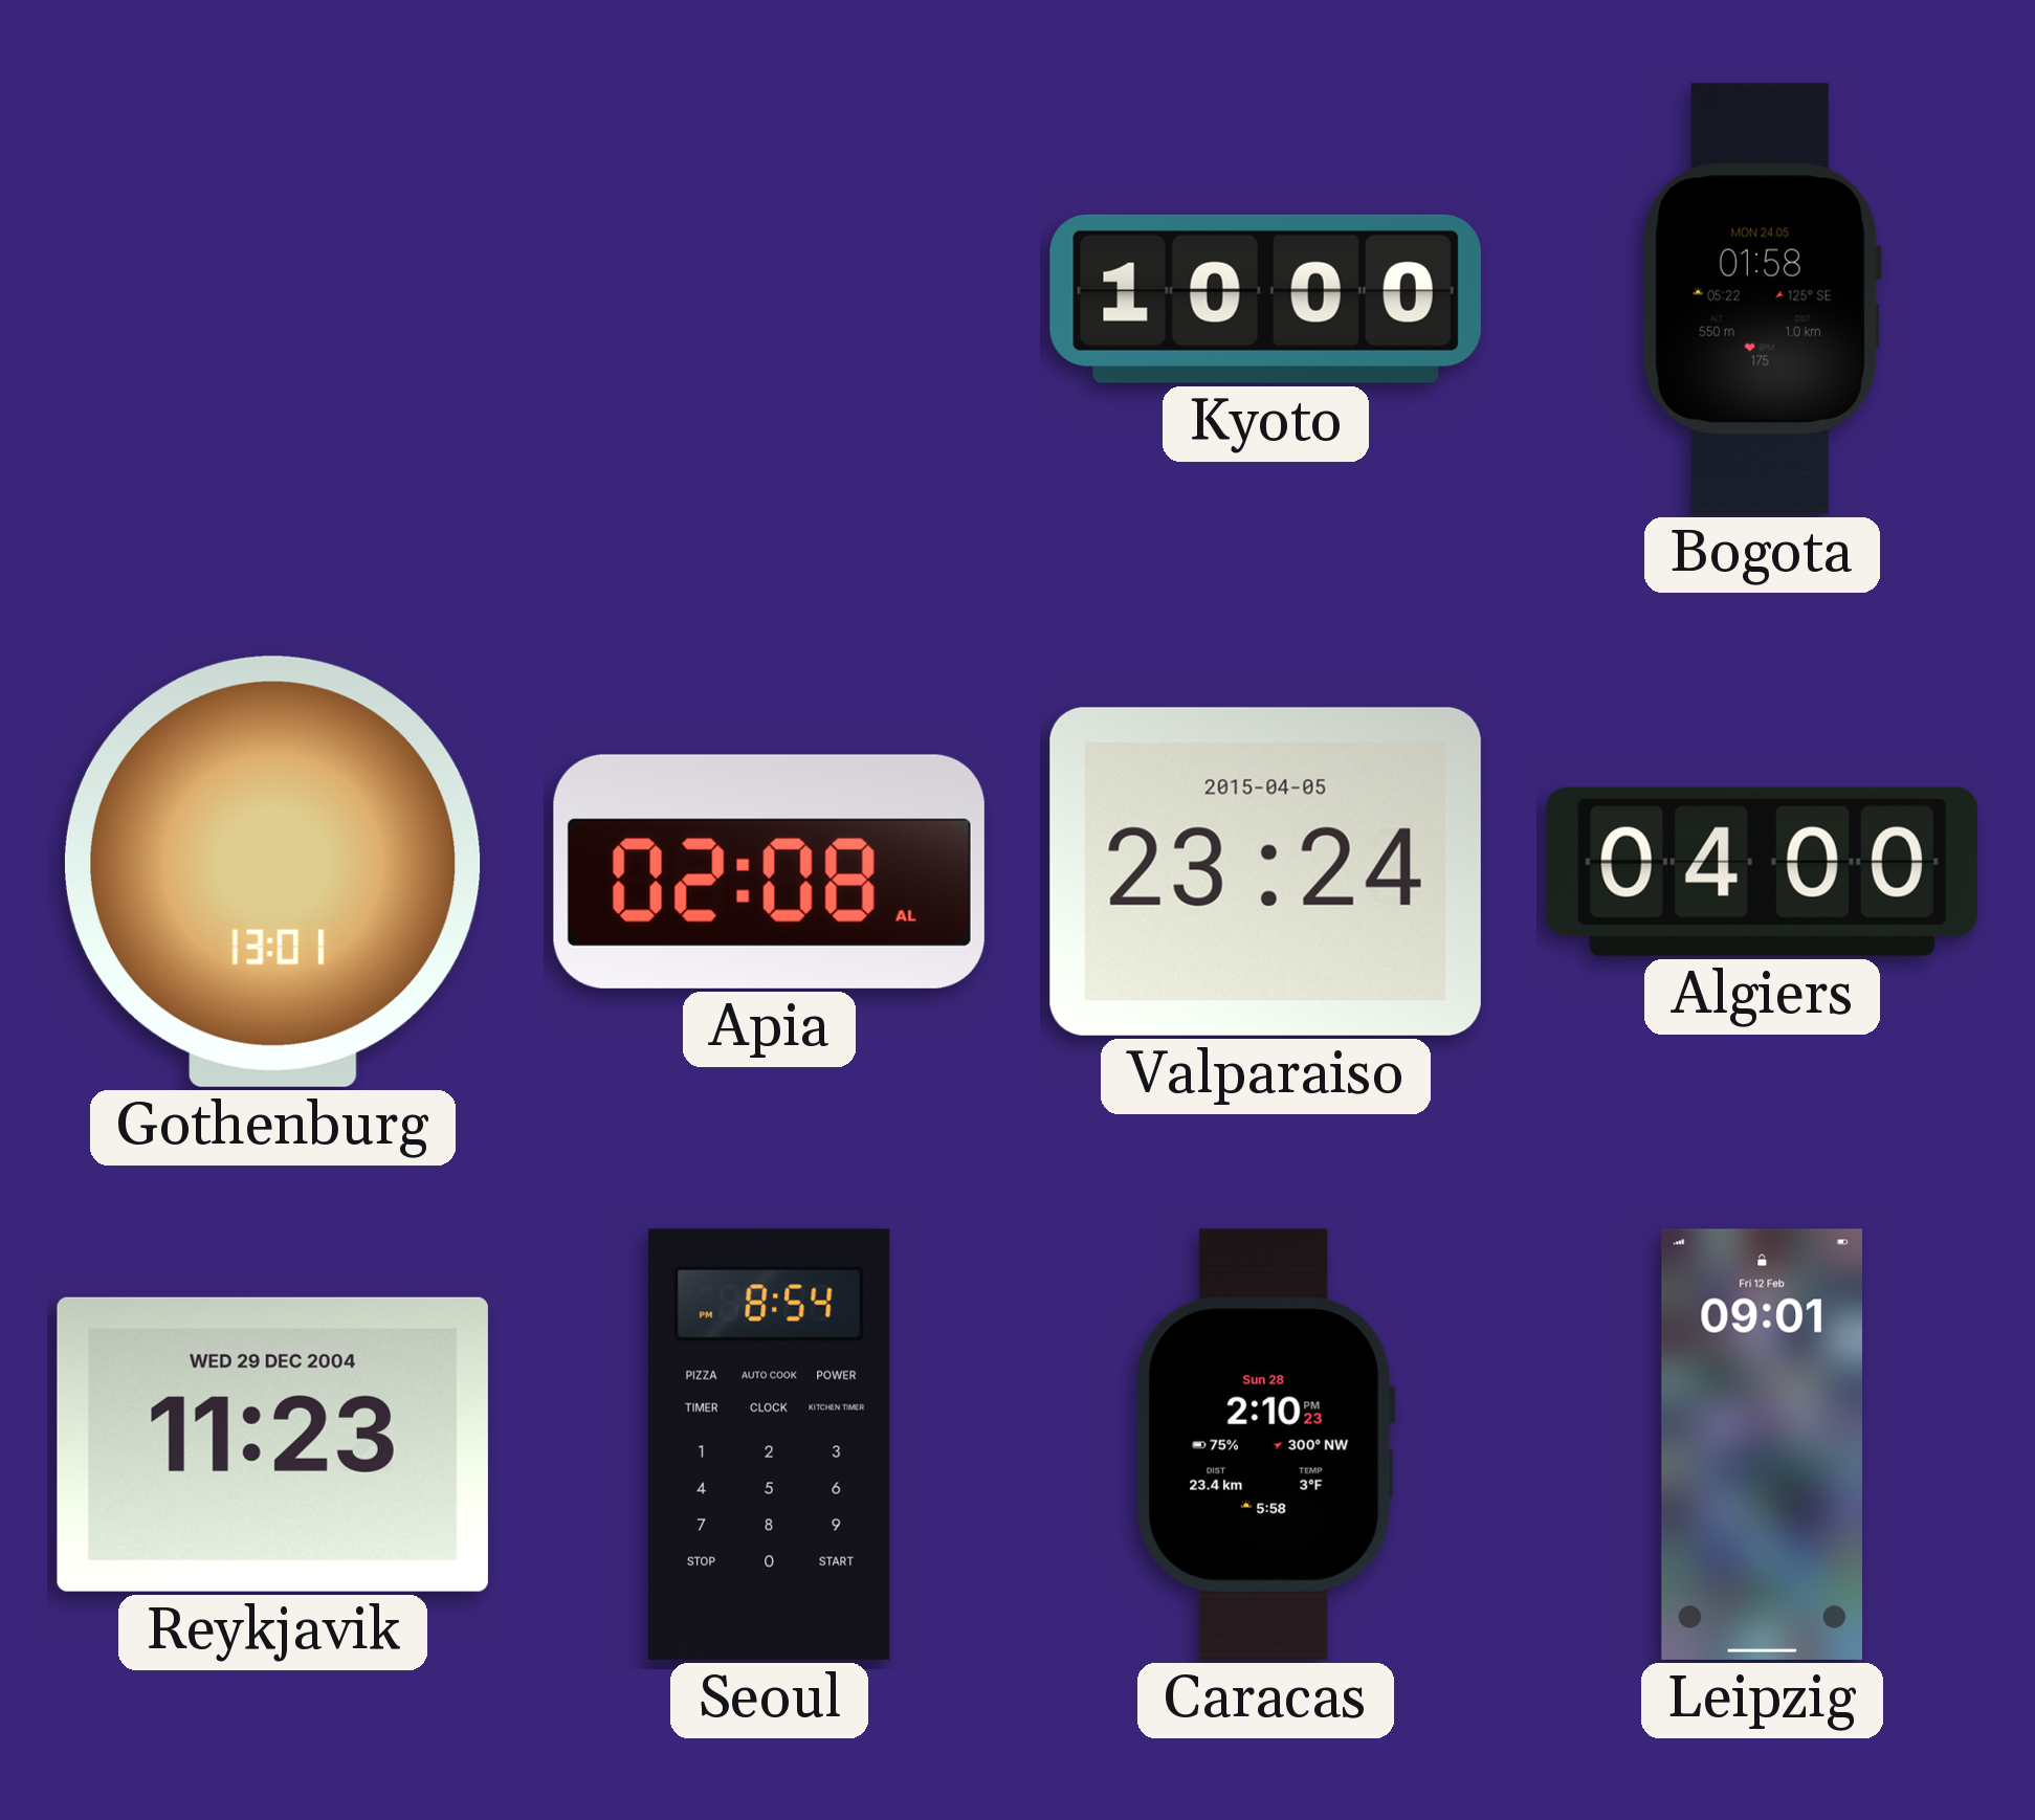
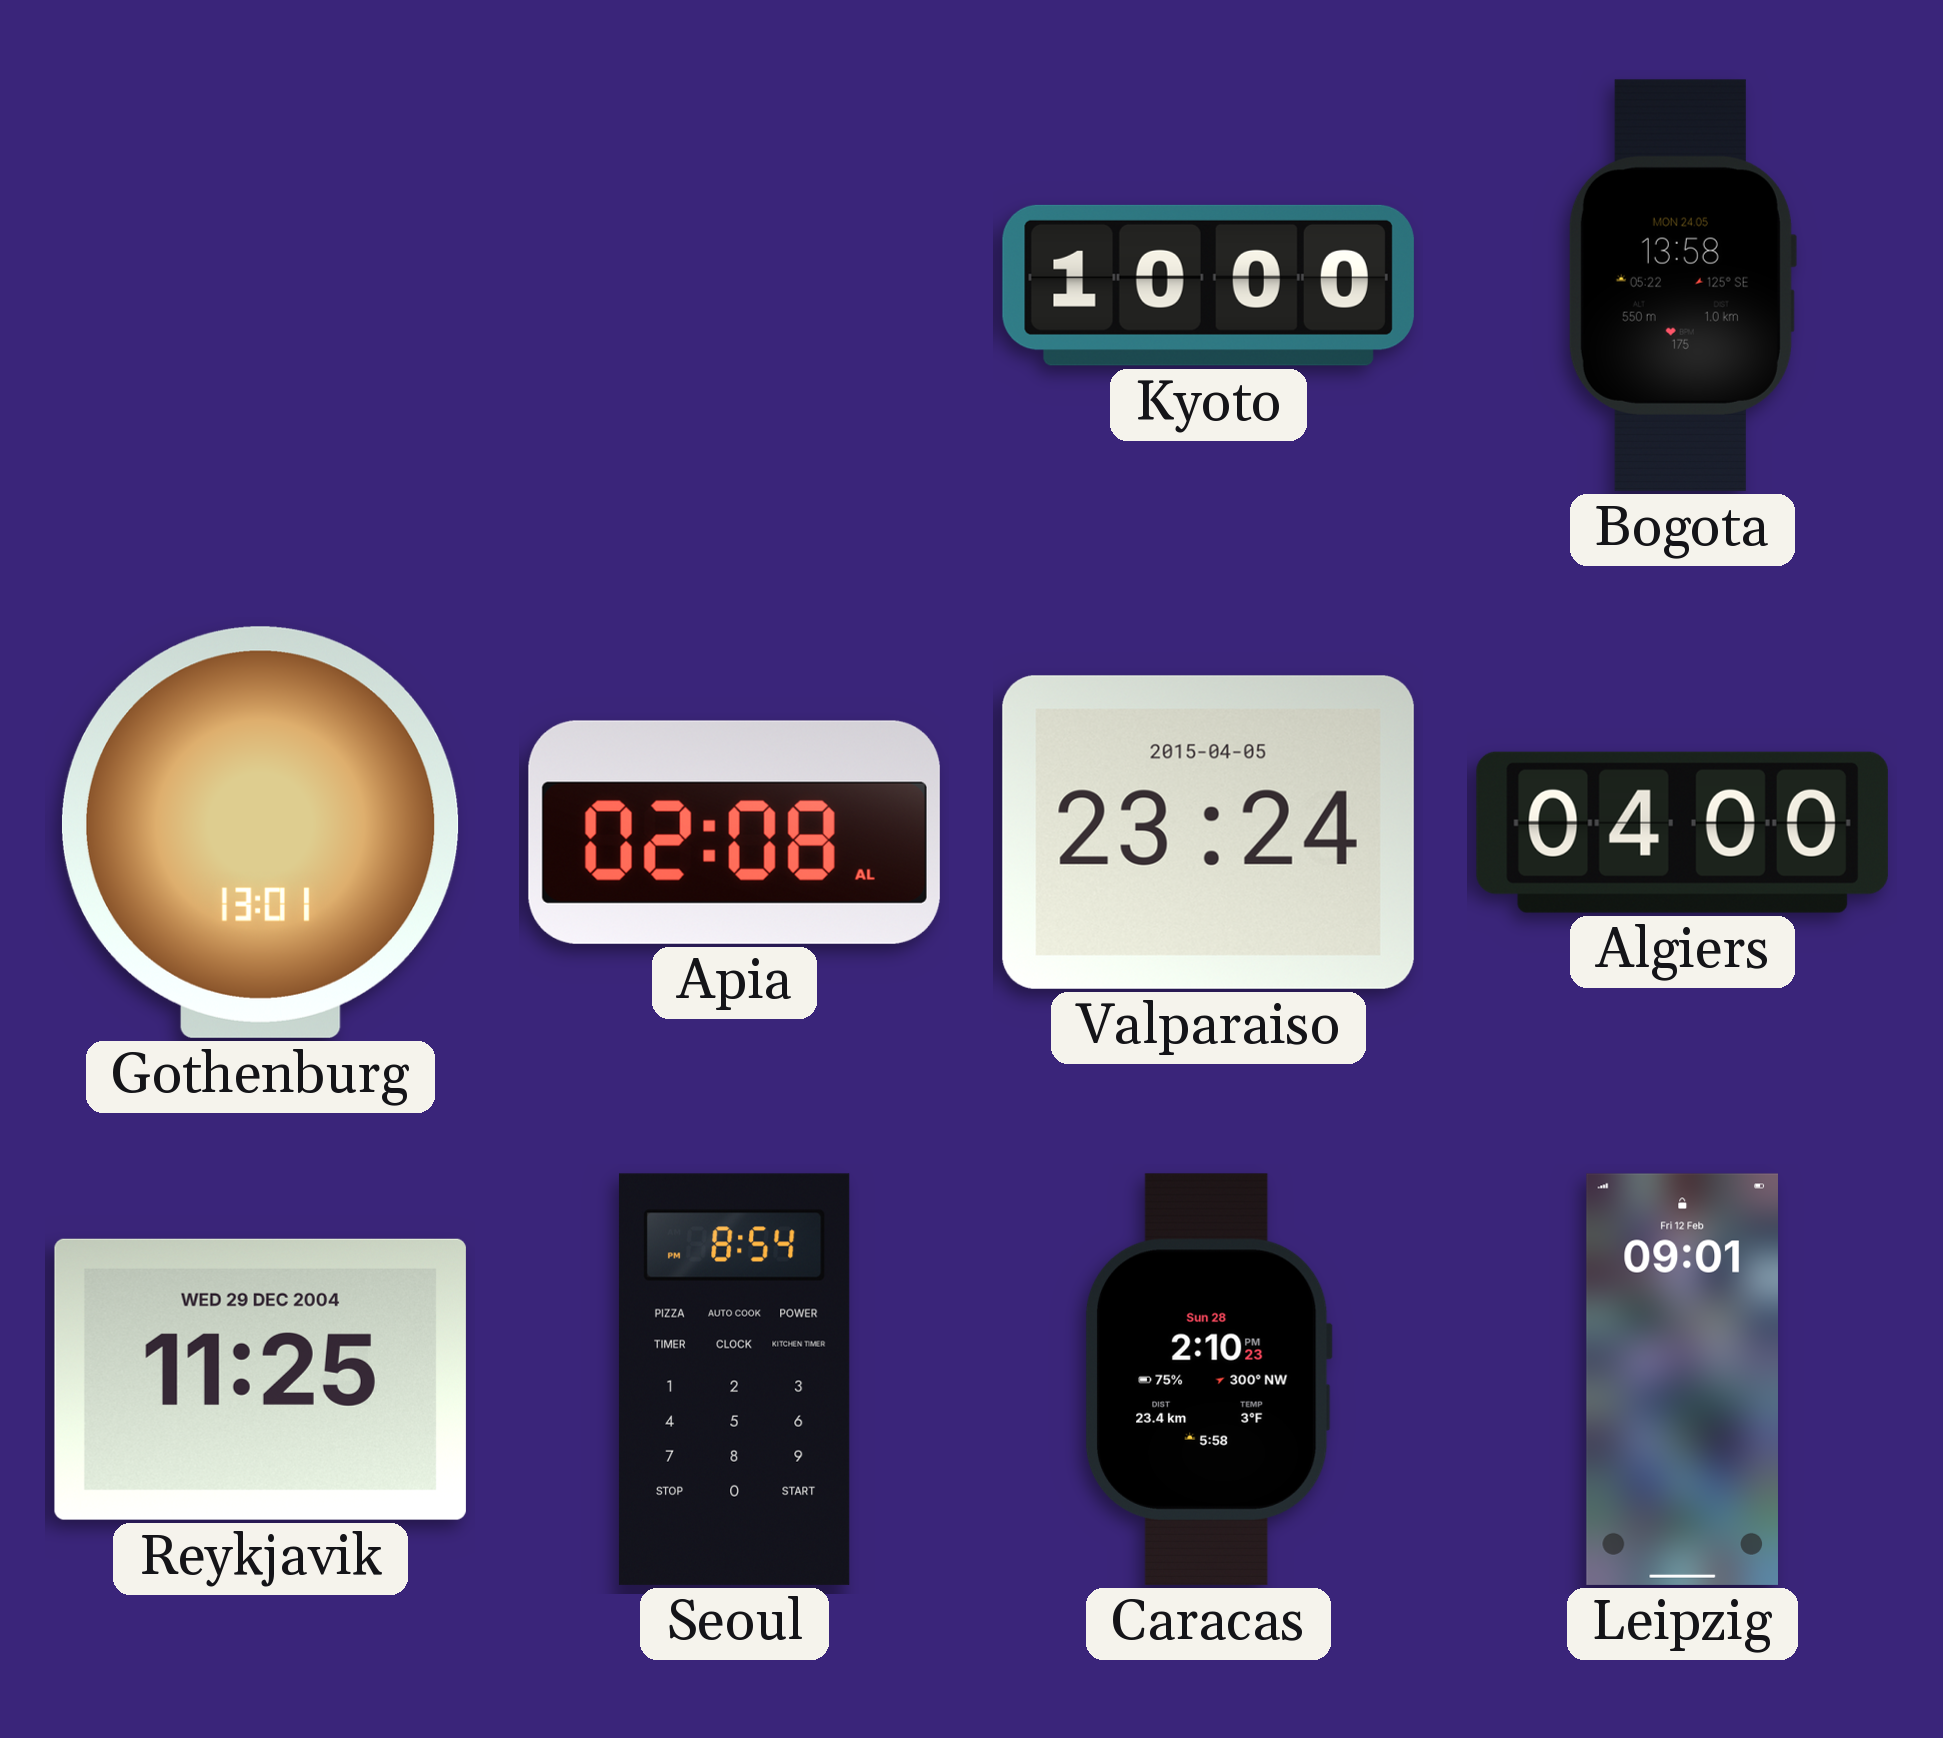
Bogota: 01:58 -> 13:58
Reykjavik: 11:23 -> 11:25
